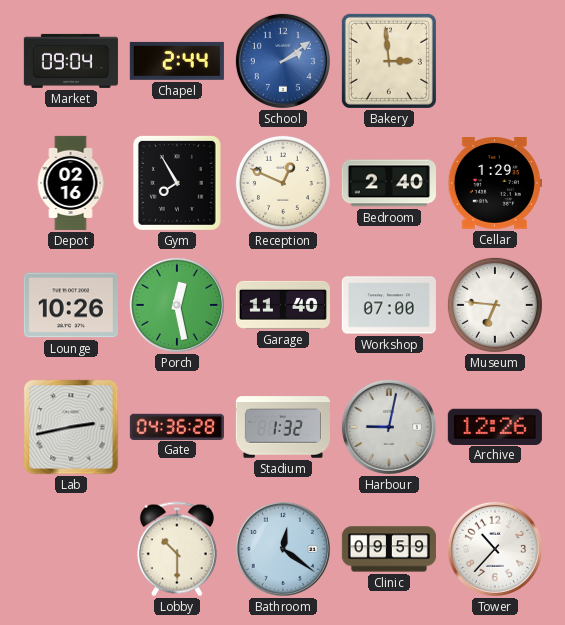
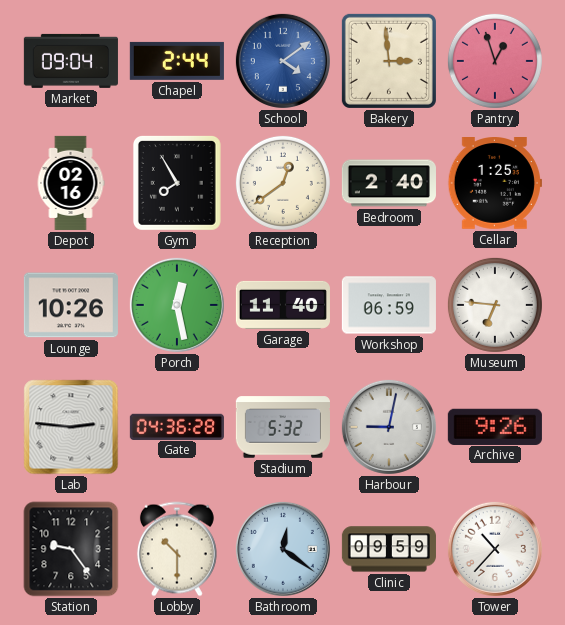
School: 2:09 -> 4:09
Pantry: none -> 12:57
Reception: 12:49 -> 12:39
Cellar: 1:29 -> 1:25
Workshop: 07:00 -> 06:59
Lab: 2:43 -> 2:46
Stadium: 1:32 -> 5:32
Archive: 12:26 -> 9:26
Station: none -> 9:24
